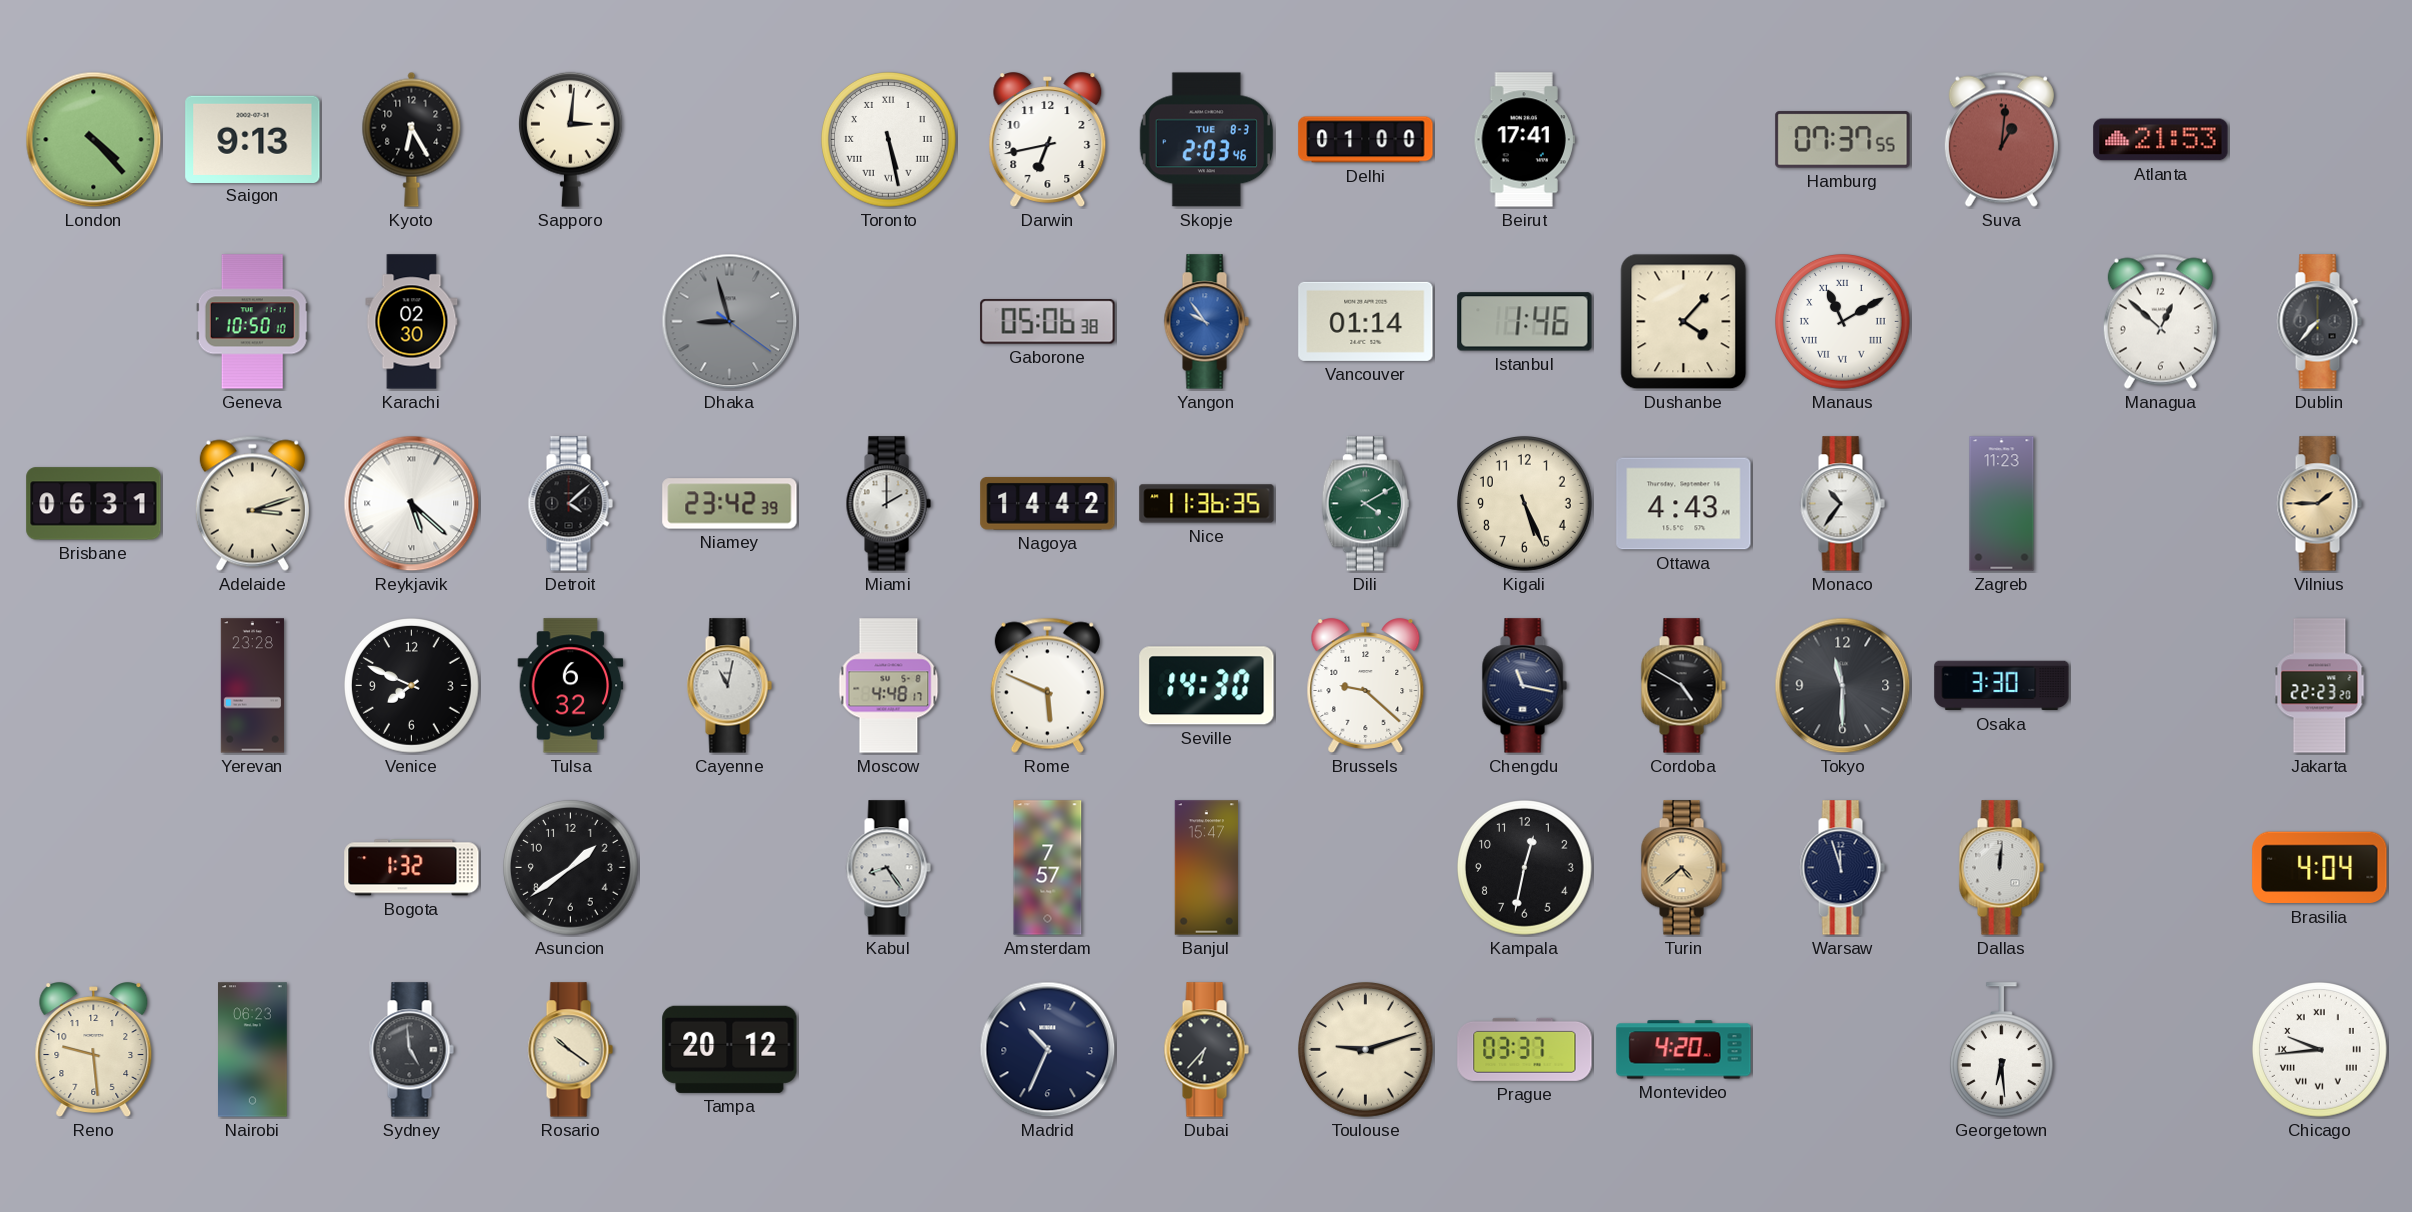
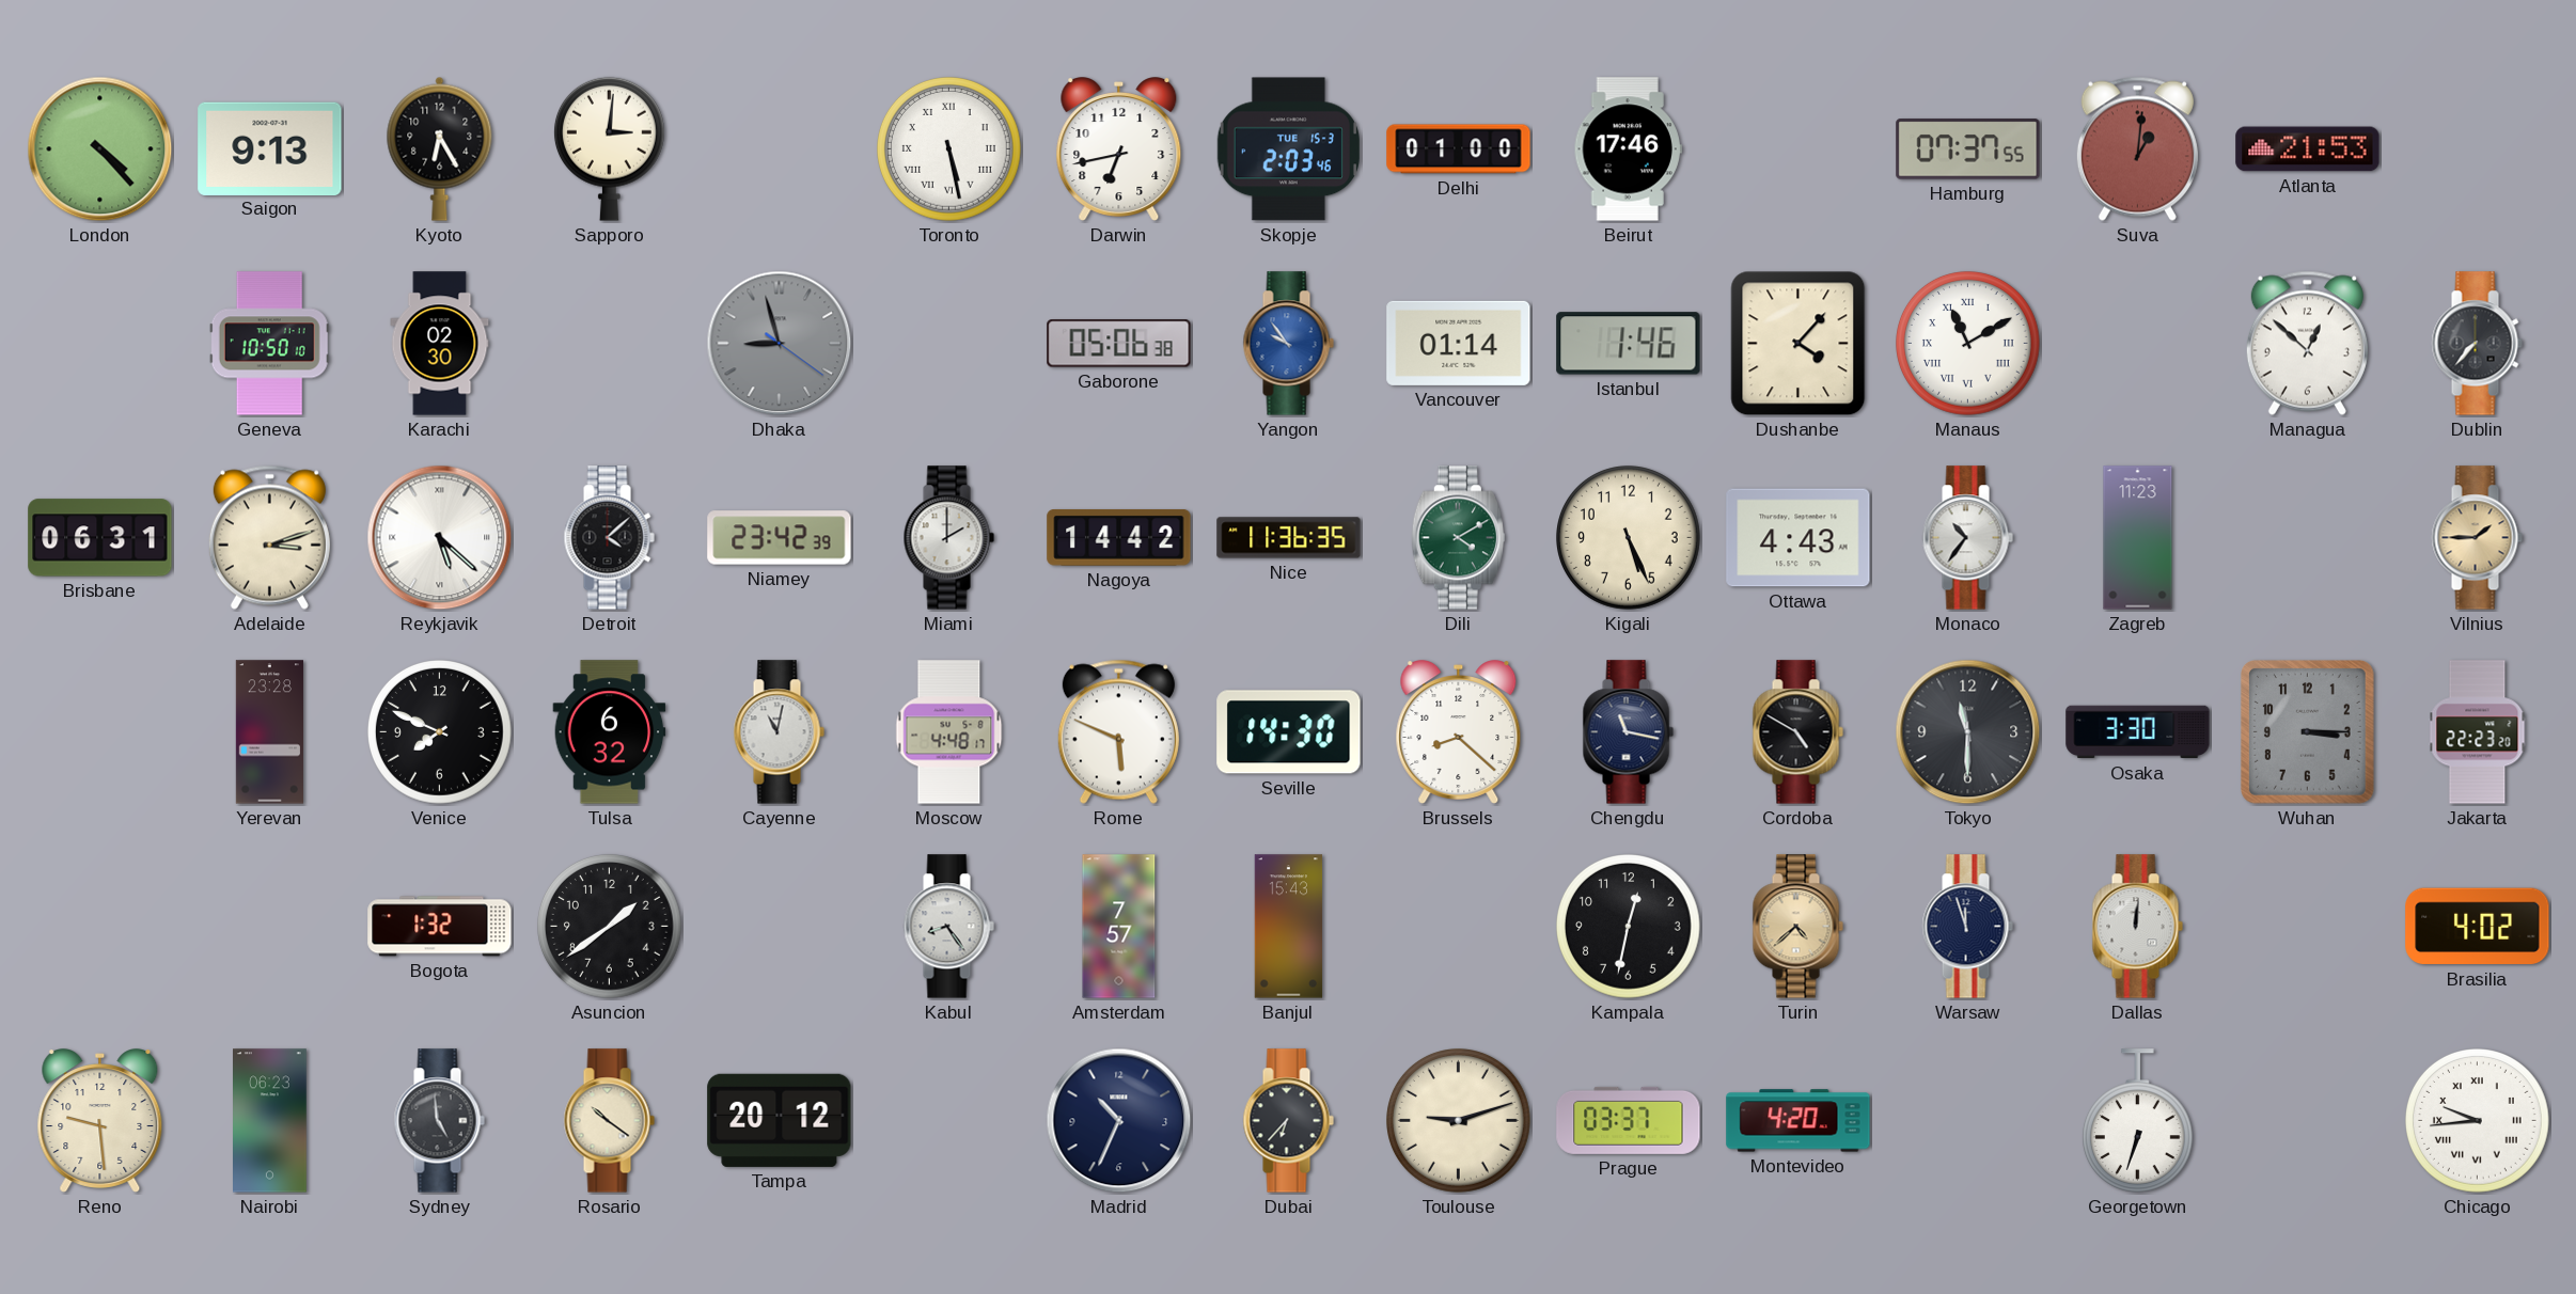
Skopje date: TUE 8-3 -> TUE 15-3
Beirut: 17:41 -> 17:46
Brussels: 9:22 -> 8:22
Wuhan: none -> 3:15
Banjul: 15:47 -> 15:43
Brasilia: 4:04 -> 4:02
Georgetown: 6:29 -> 6:33
